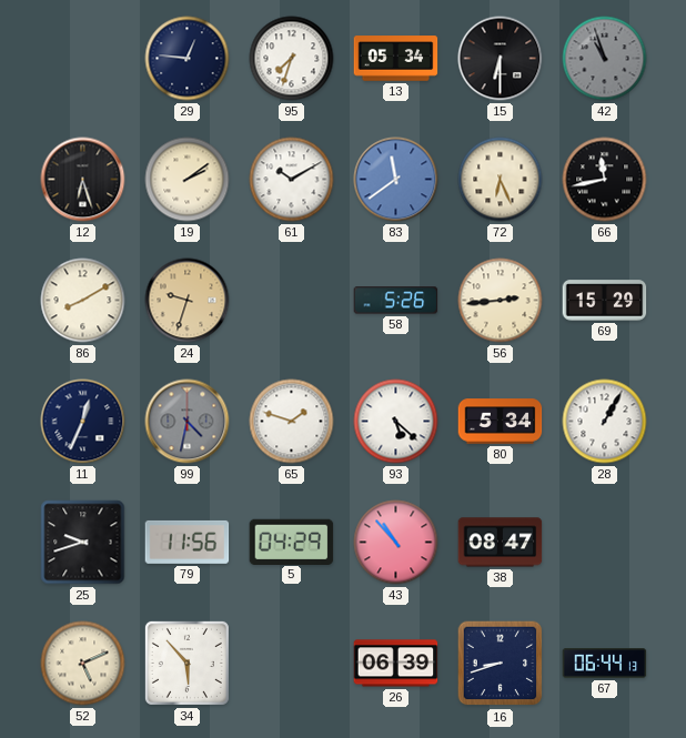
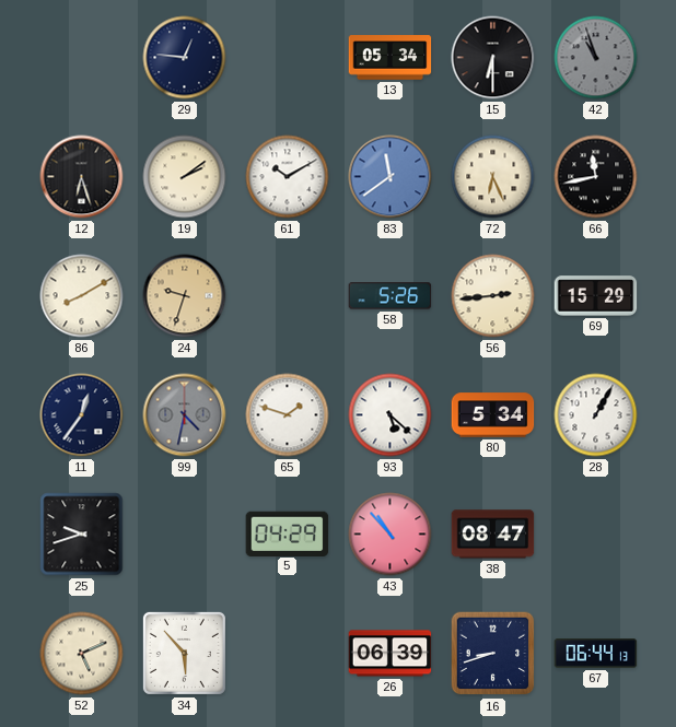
95: 7:33 -> none
11: 12:34 -> 12:36
79: 11:56 -> none
